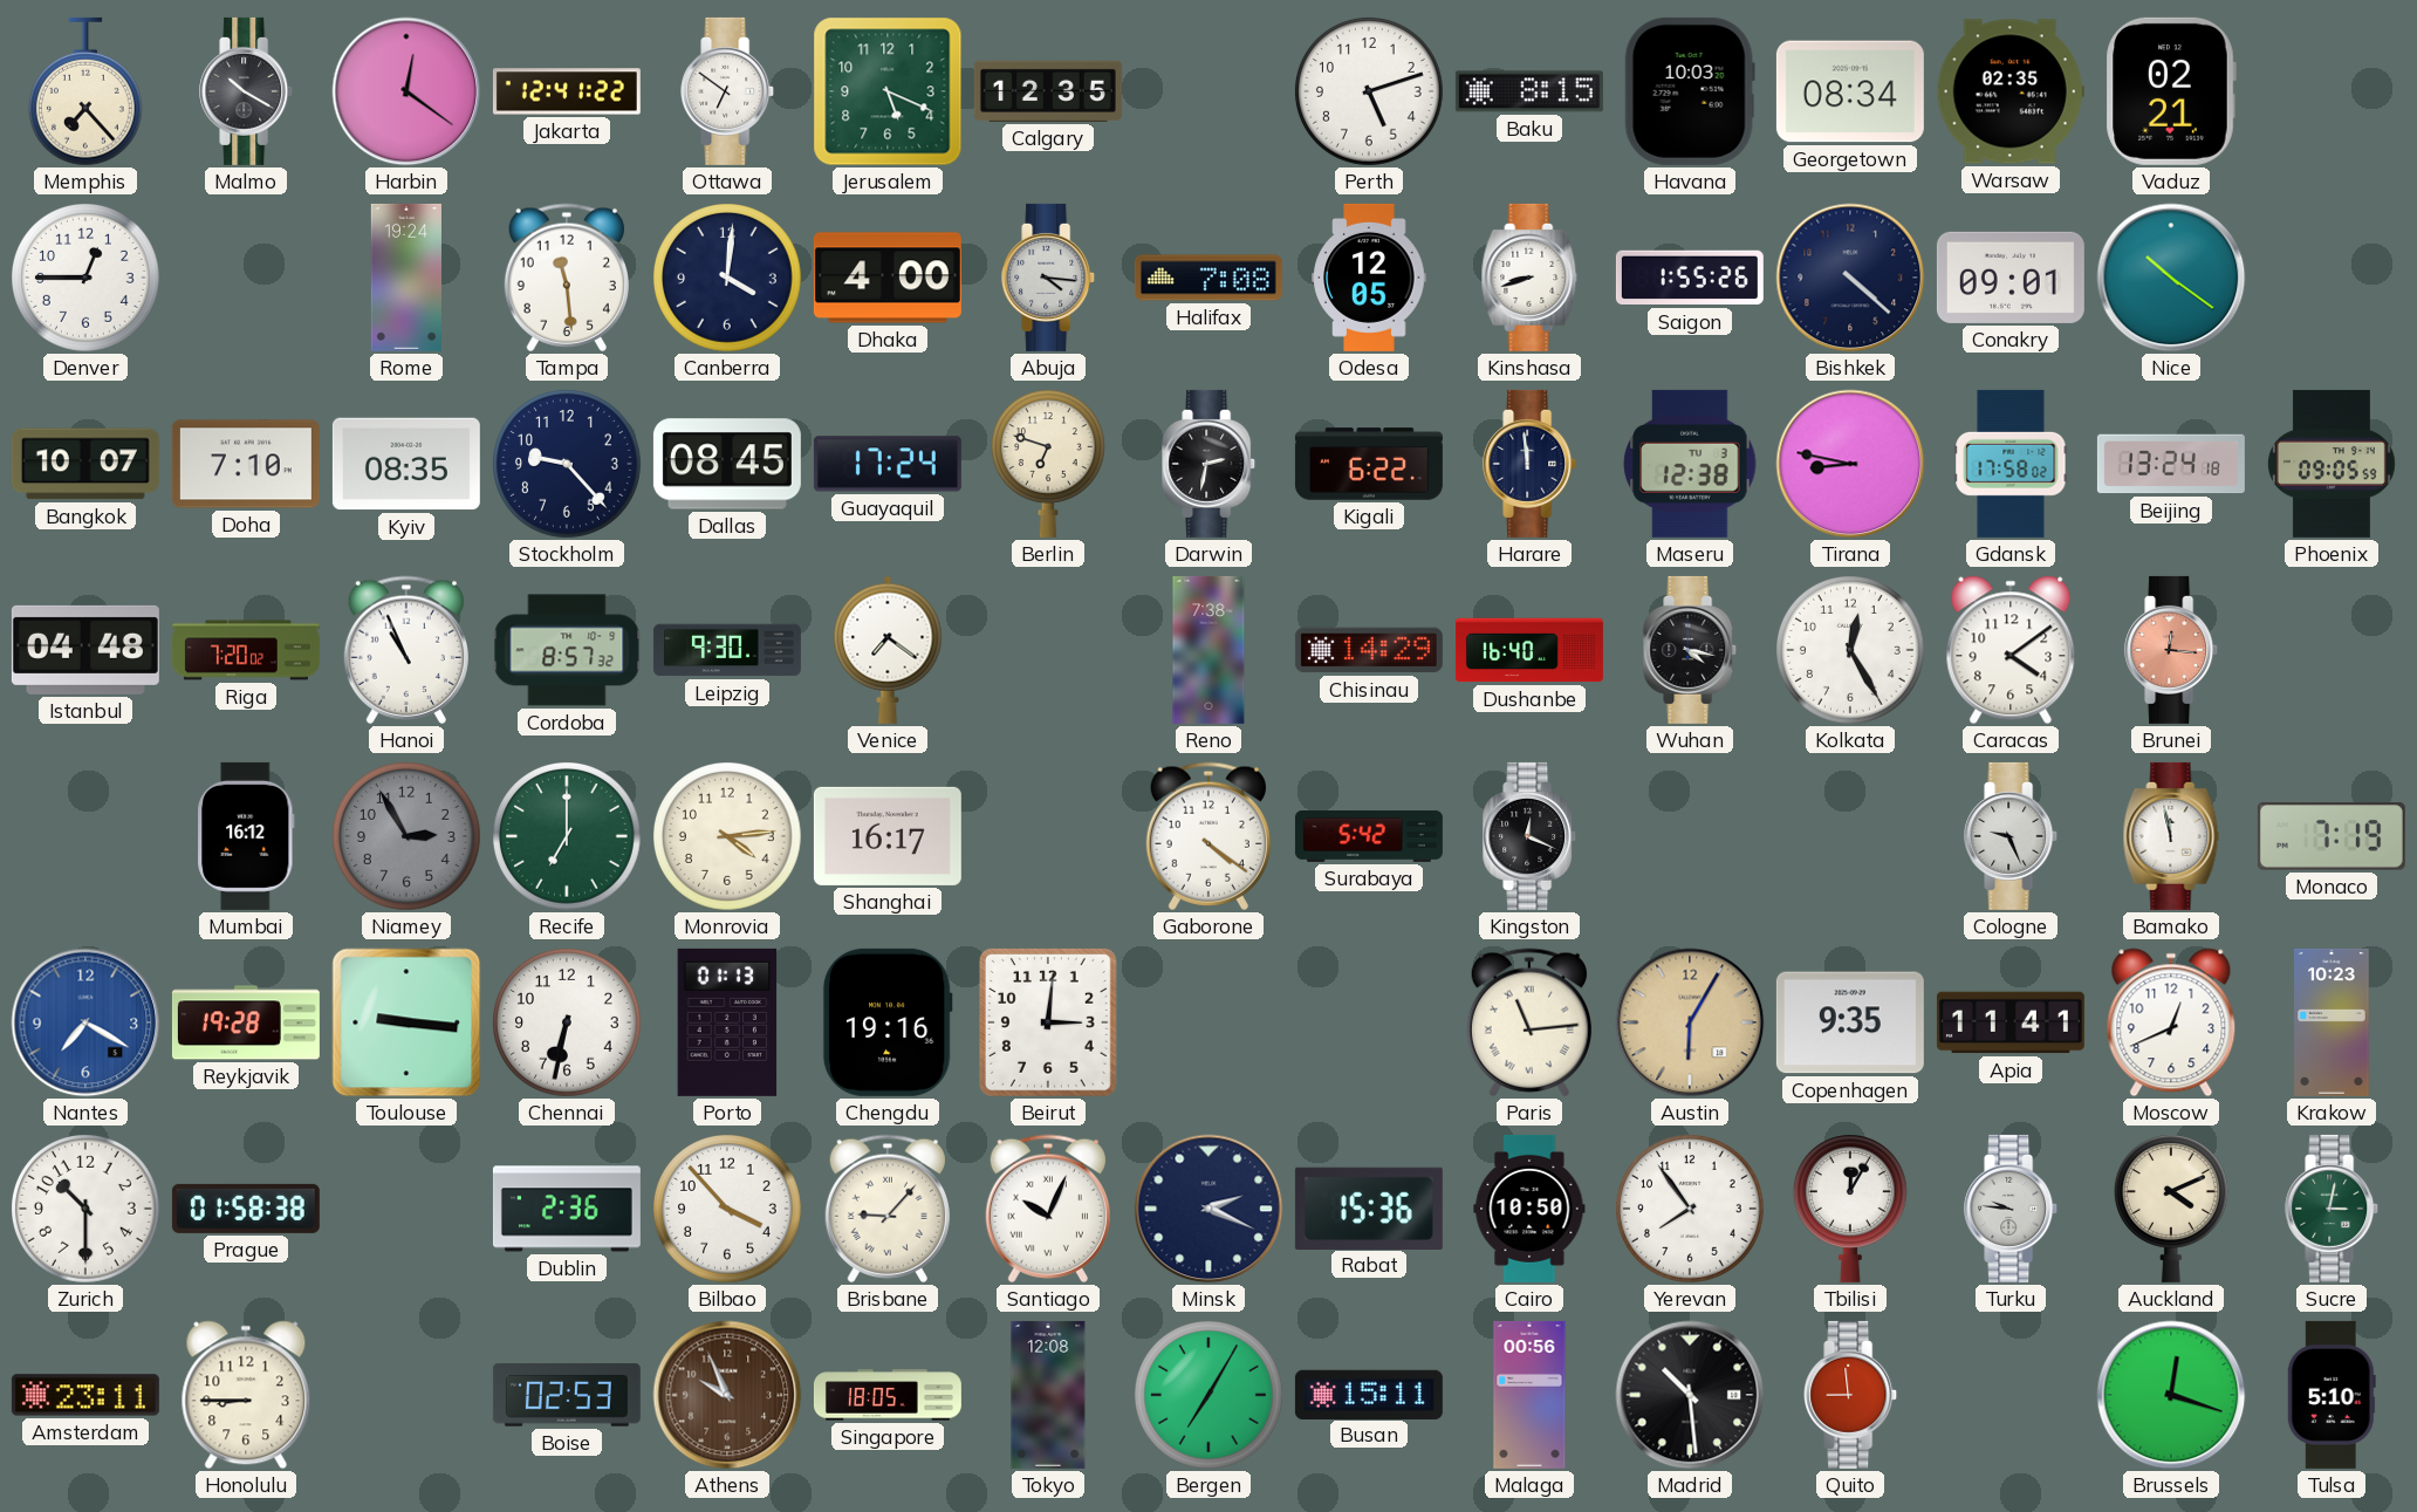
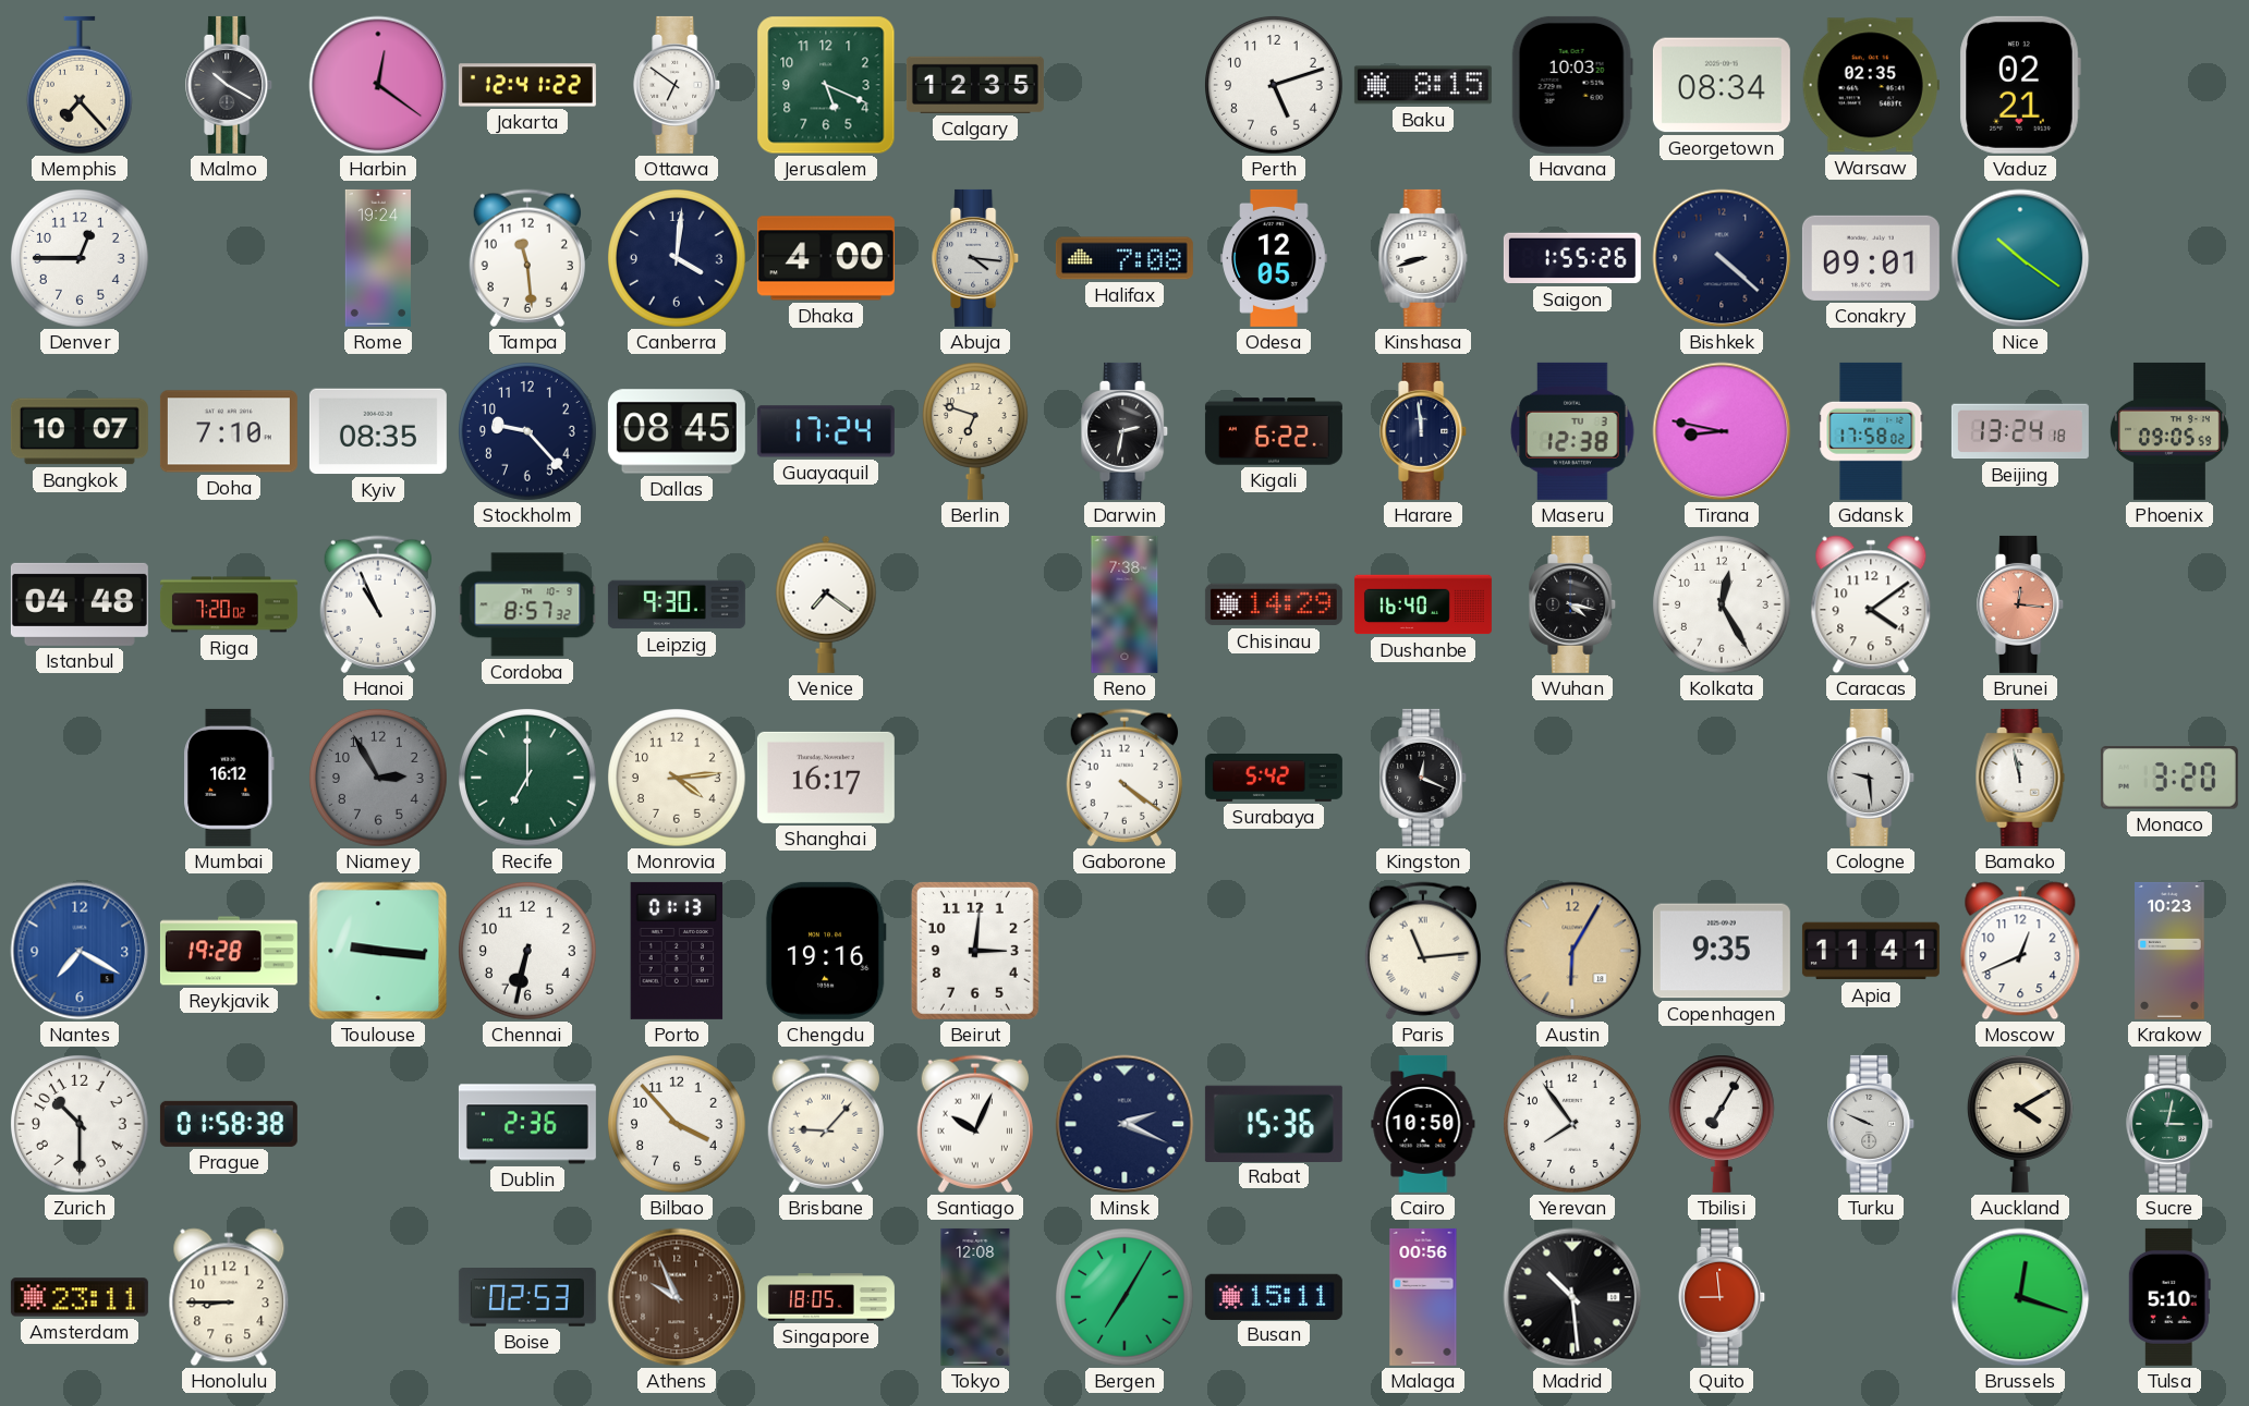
Cologne: 9:26 -> 9:29
Monaco: 7:19 -> 3:20
Tbilisi: 12:05 -> 7:05
Turku: 9:46 -> 9:49
Auckland: 4:11 -> 4:10
